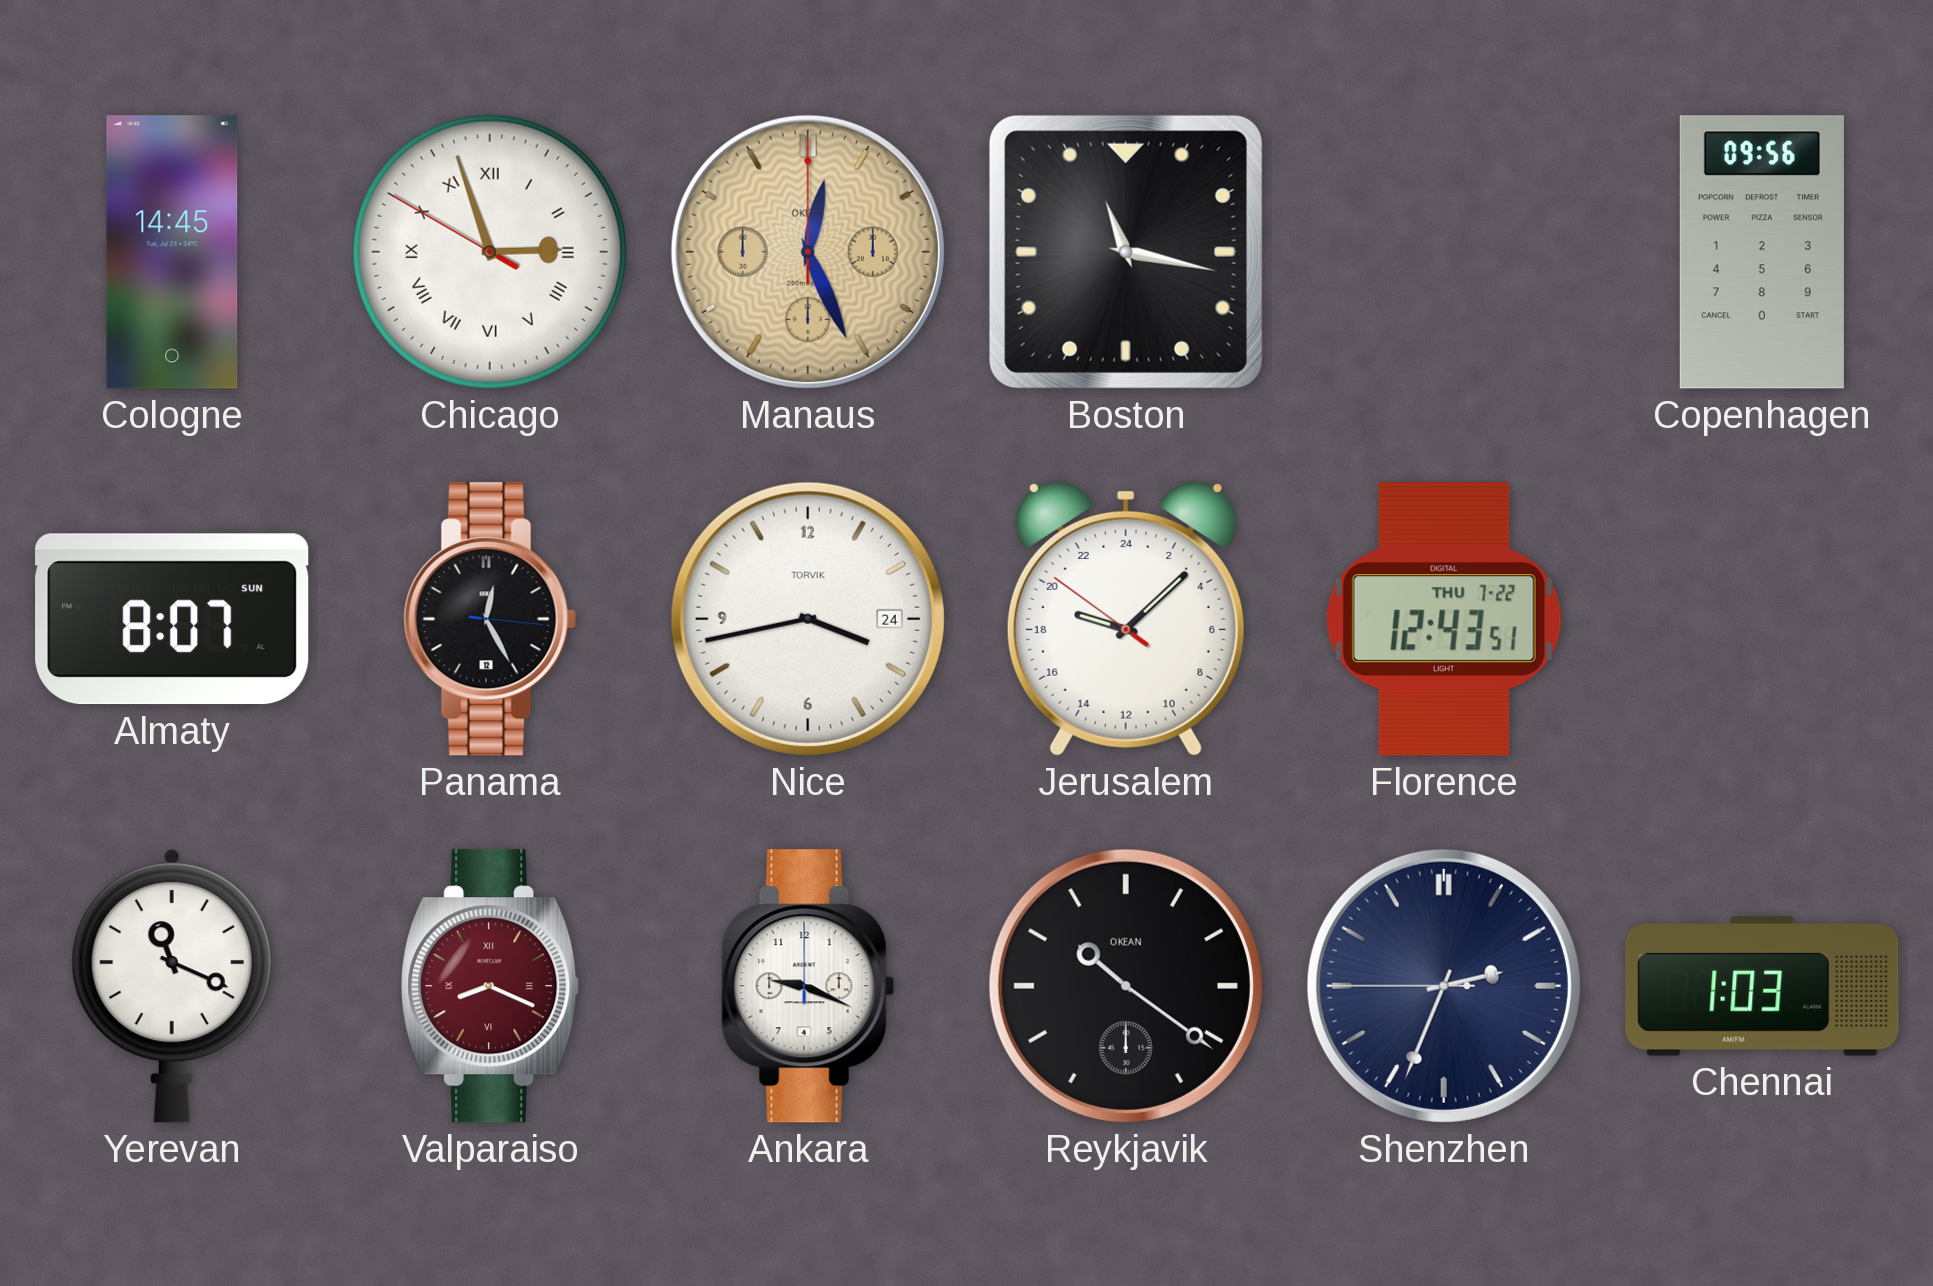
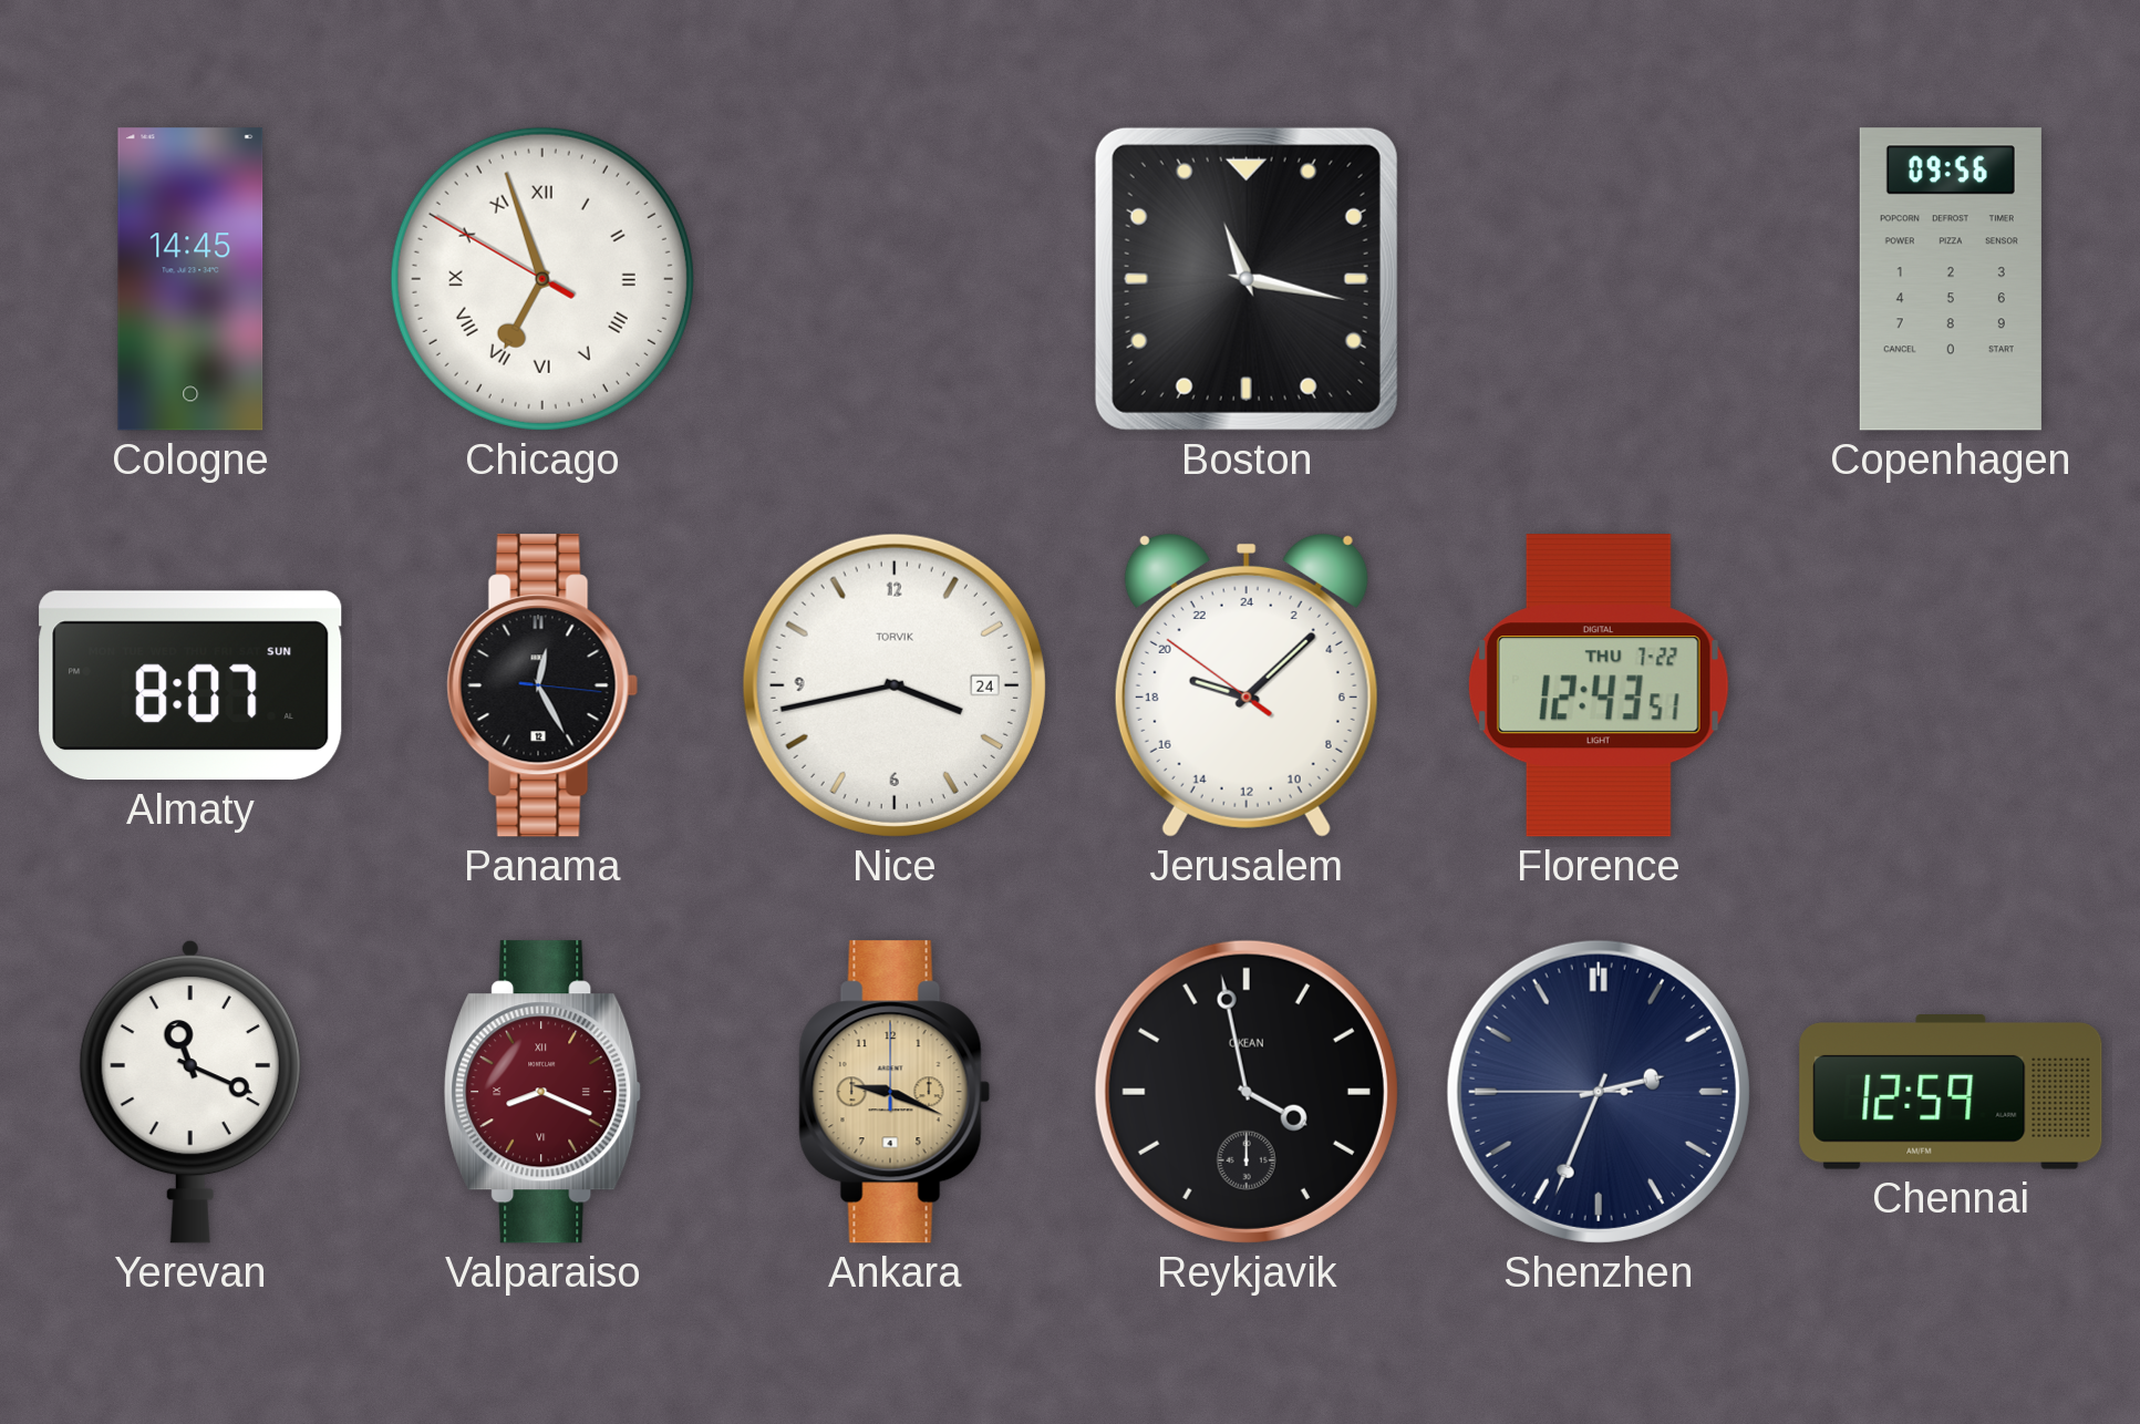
Chicago: 2:56 -> 6:56
Manaus: 12:26 -> none
Ankara dial: white -> champagne
Reykjavik: 10:21 -> 3:58
Chennai: 1:03 -> 12:59
